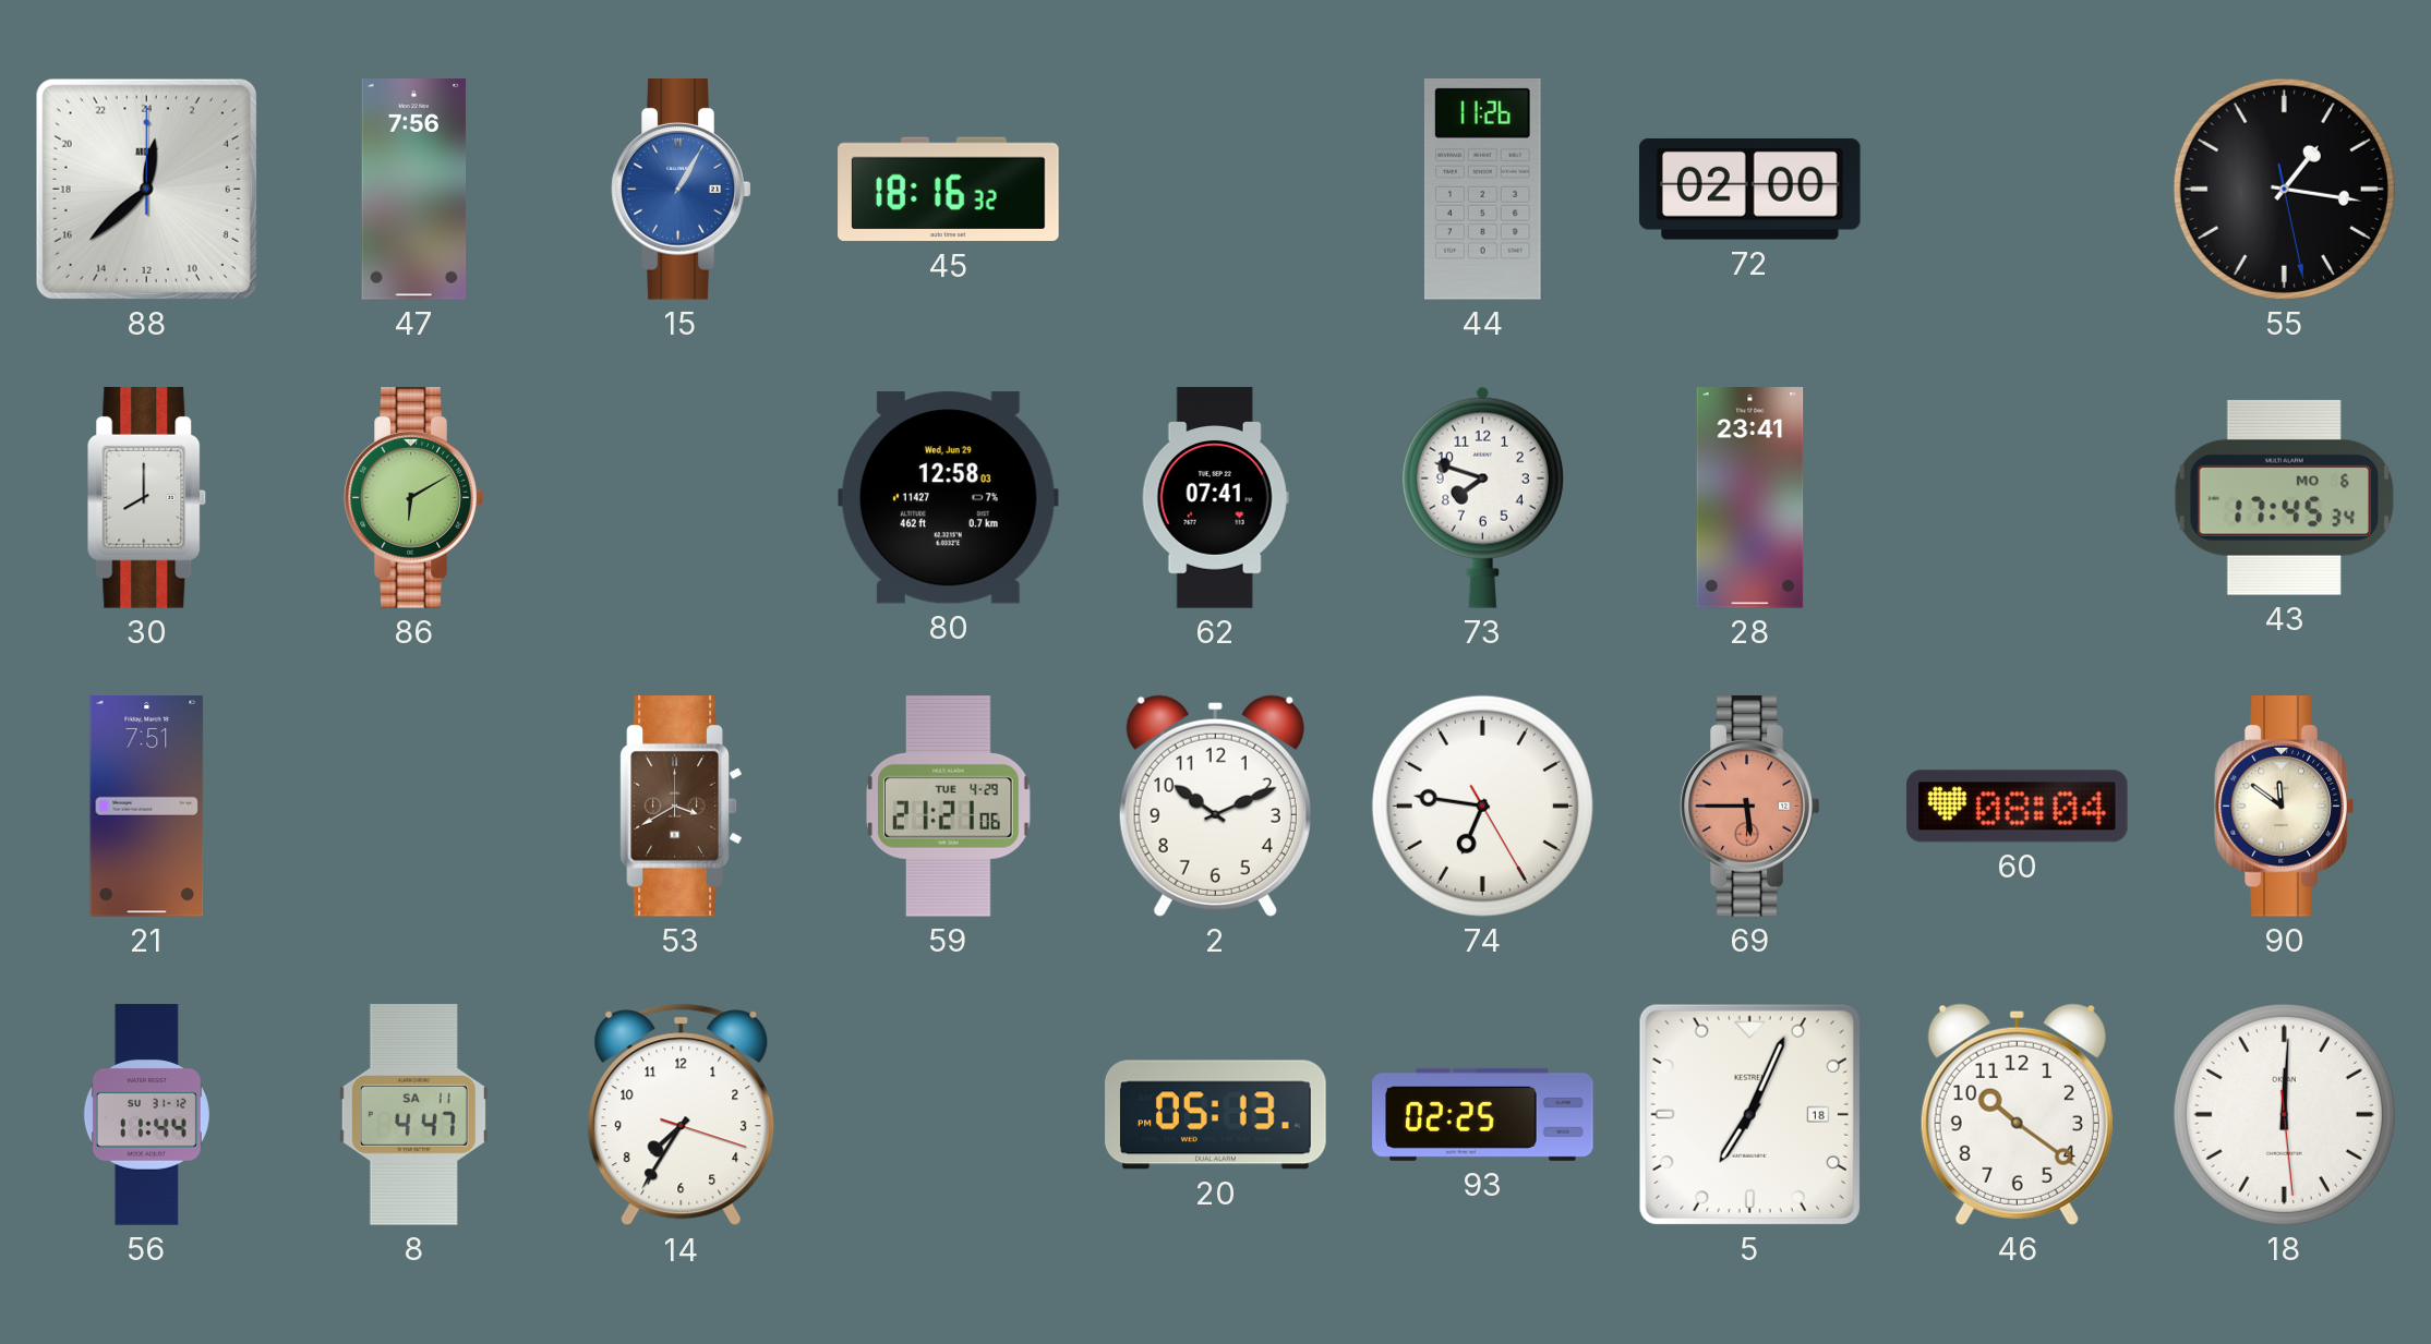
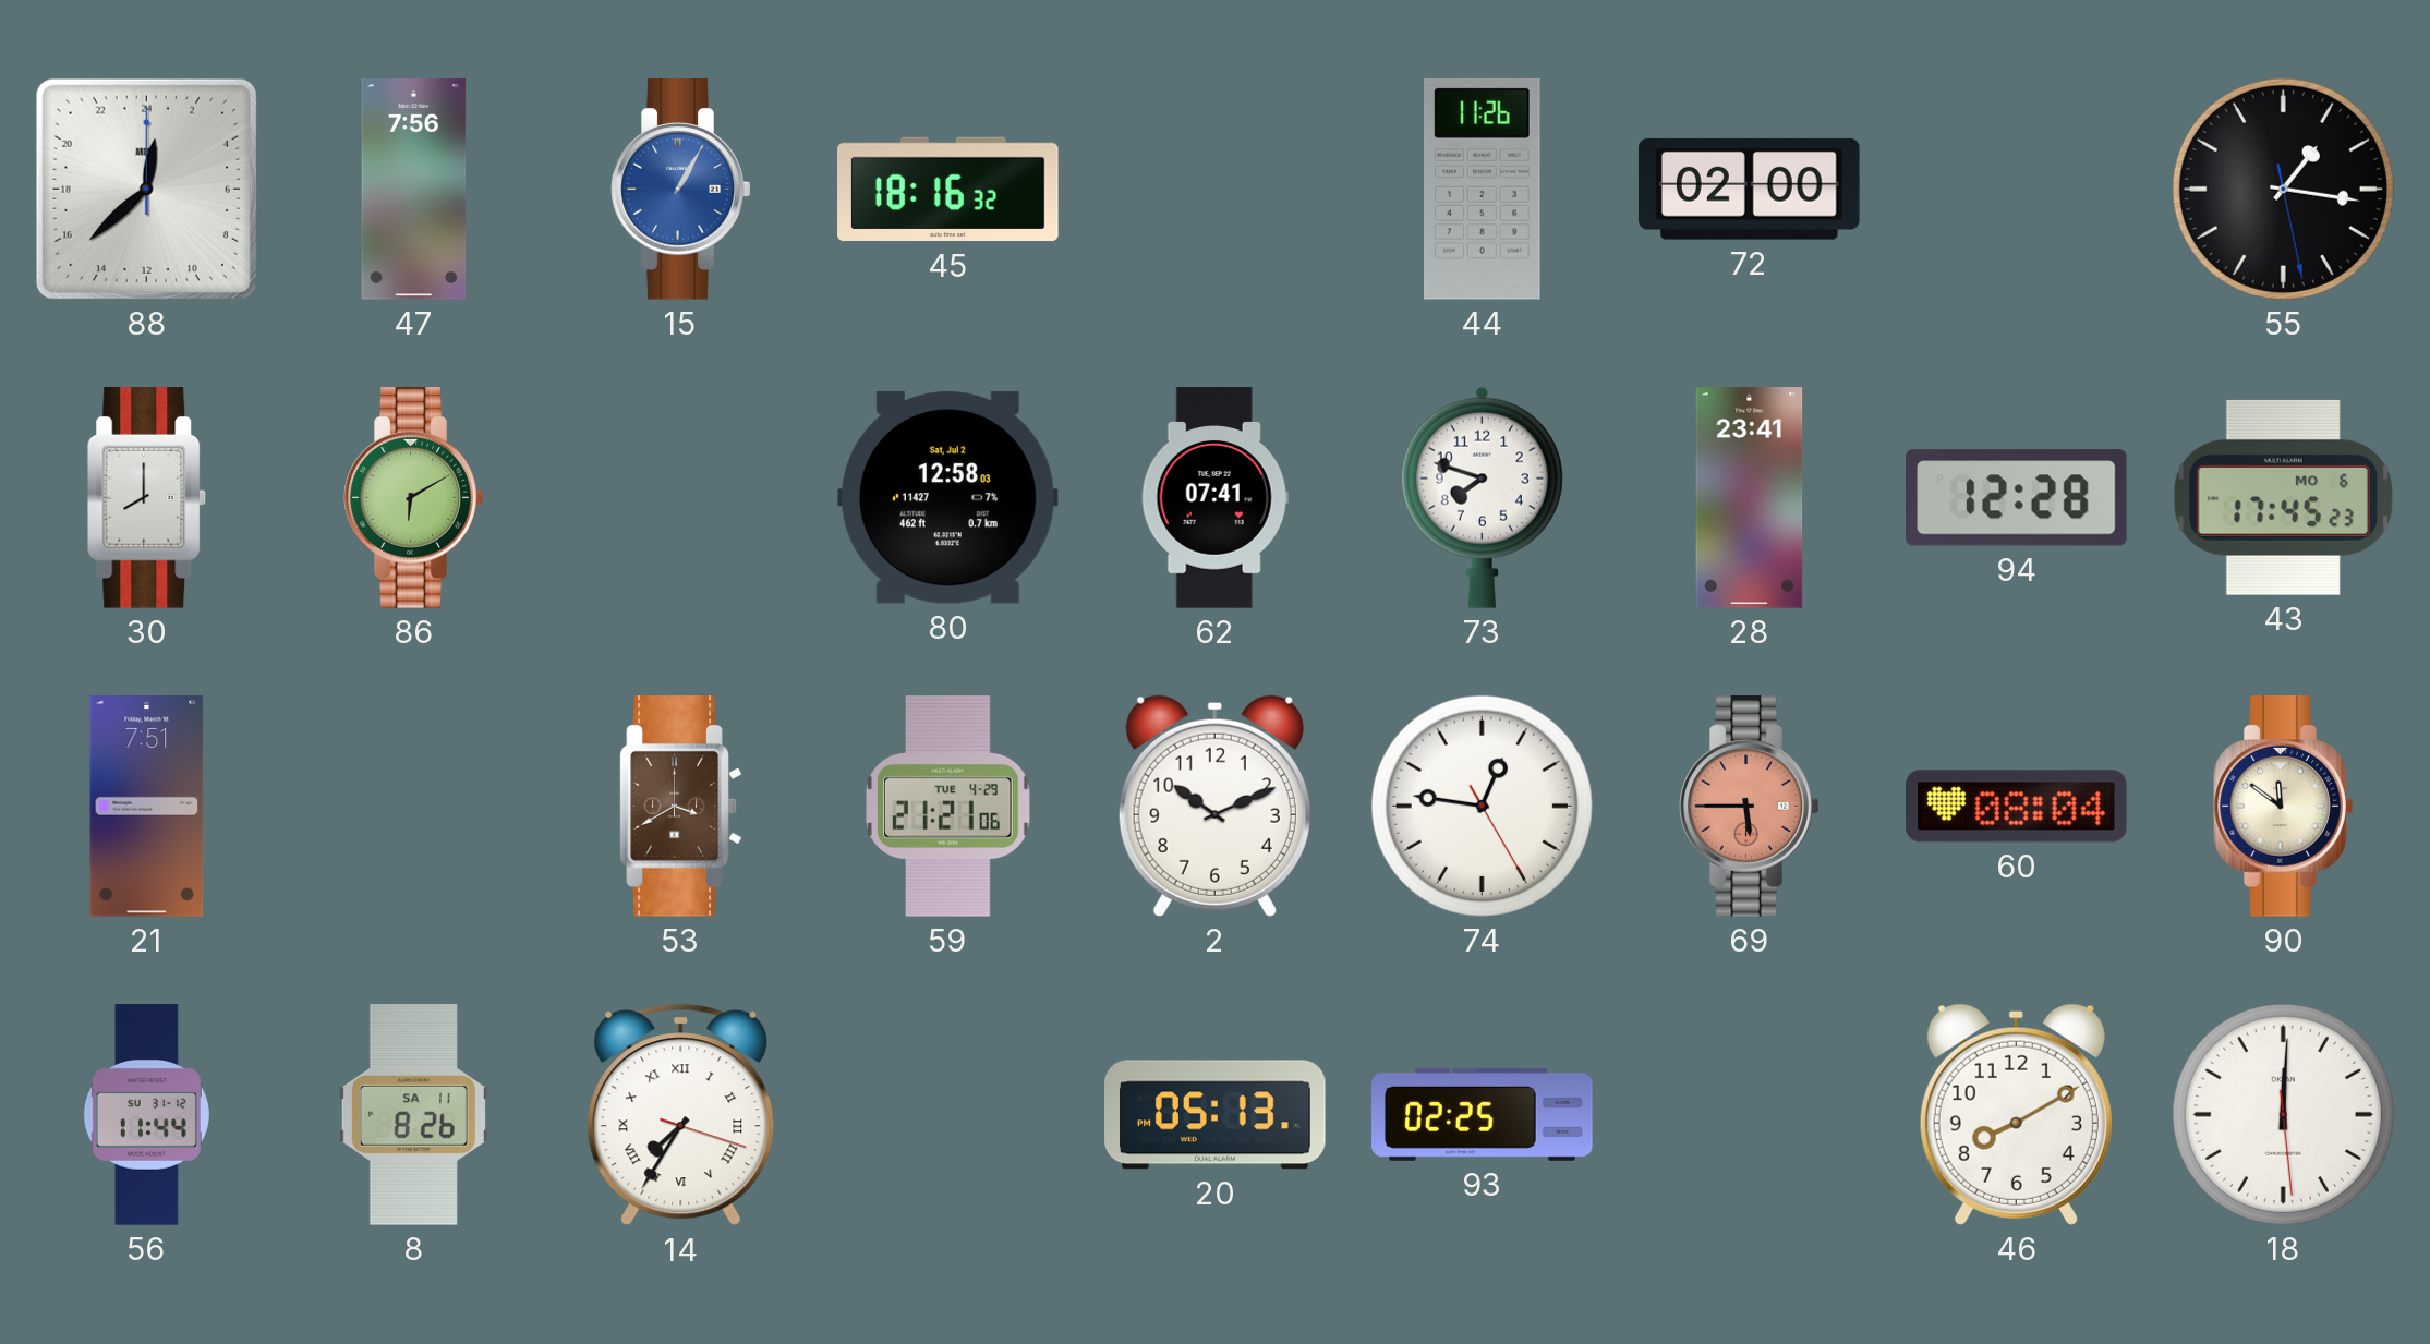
80 date: Wed, Jun 29 -> Sat, Jul 2
94: none -> 12:28
43: 17:45:34 -> 17:45:23
74: 6:46 -> 12:46
8: 4:47 -> 8:26
14 numerals: Arabic -> Roman
5: 7:04 -> none
46: 10:21 -> 8:10
